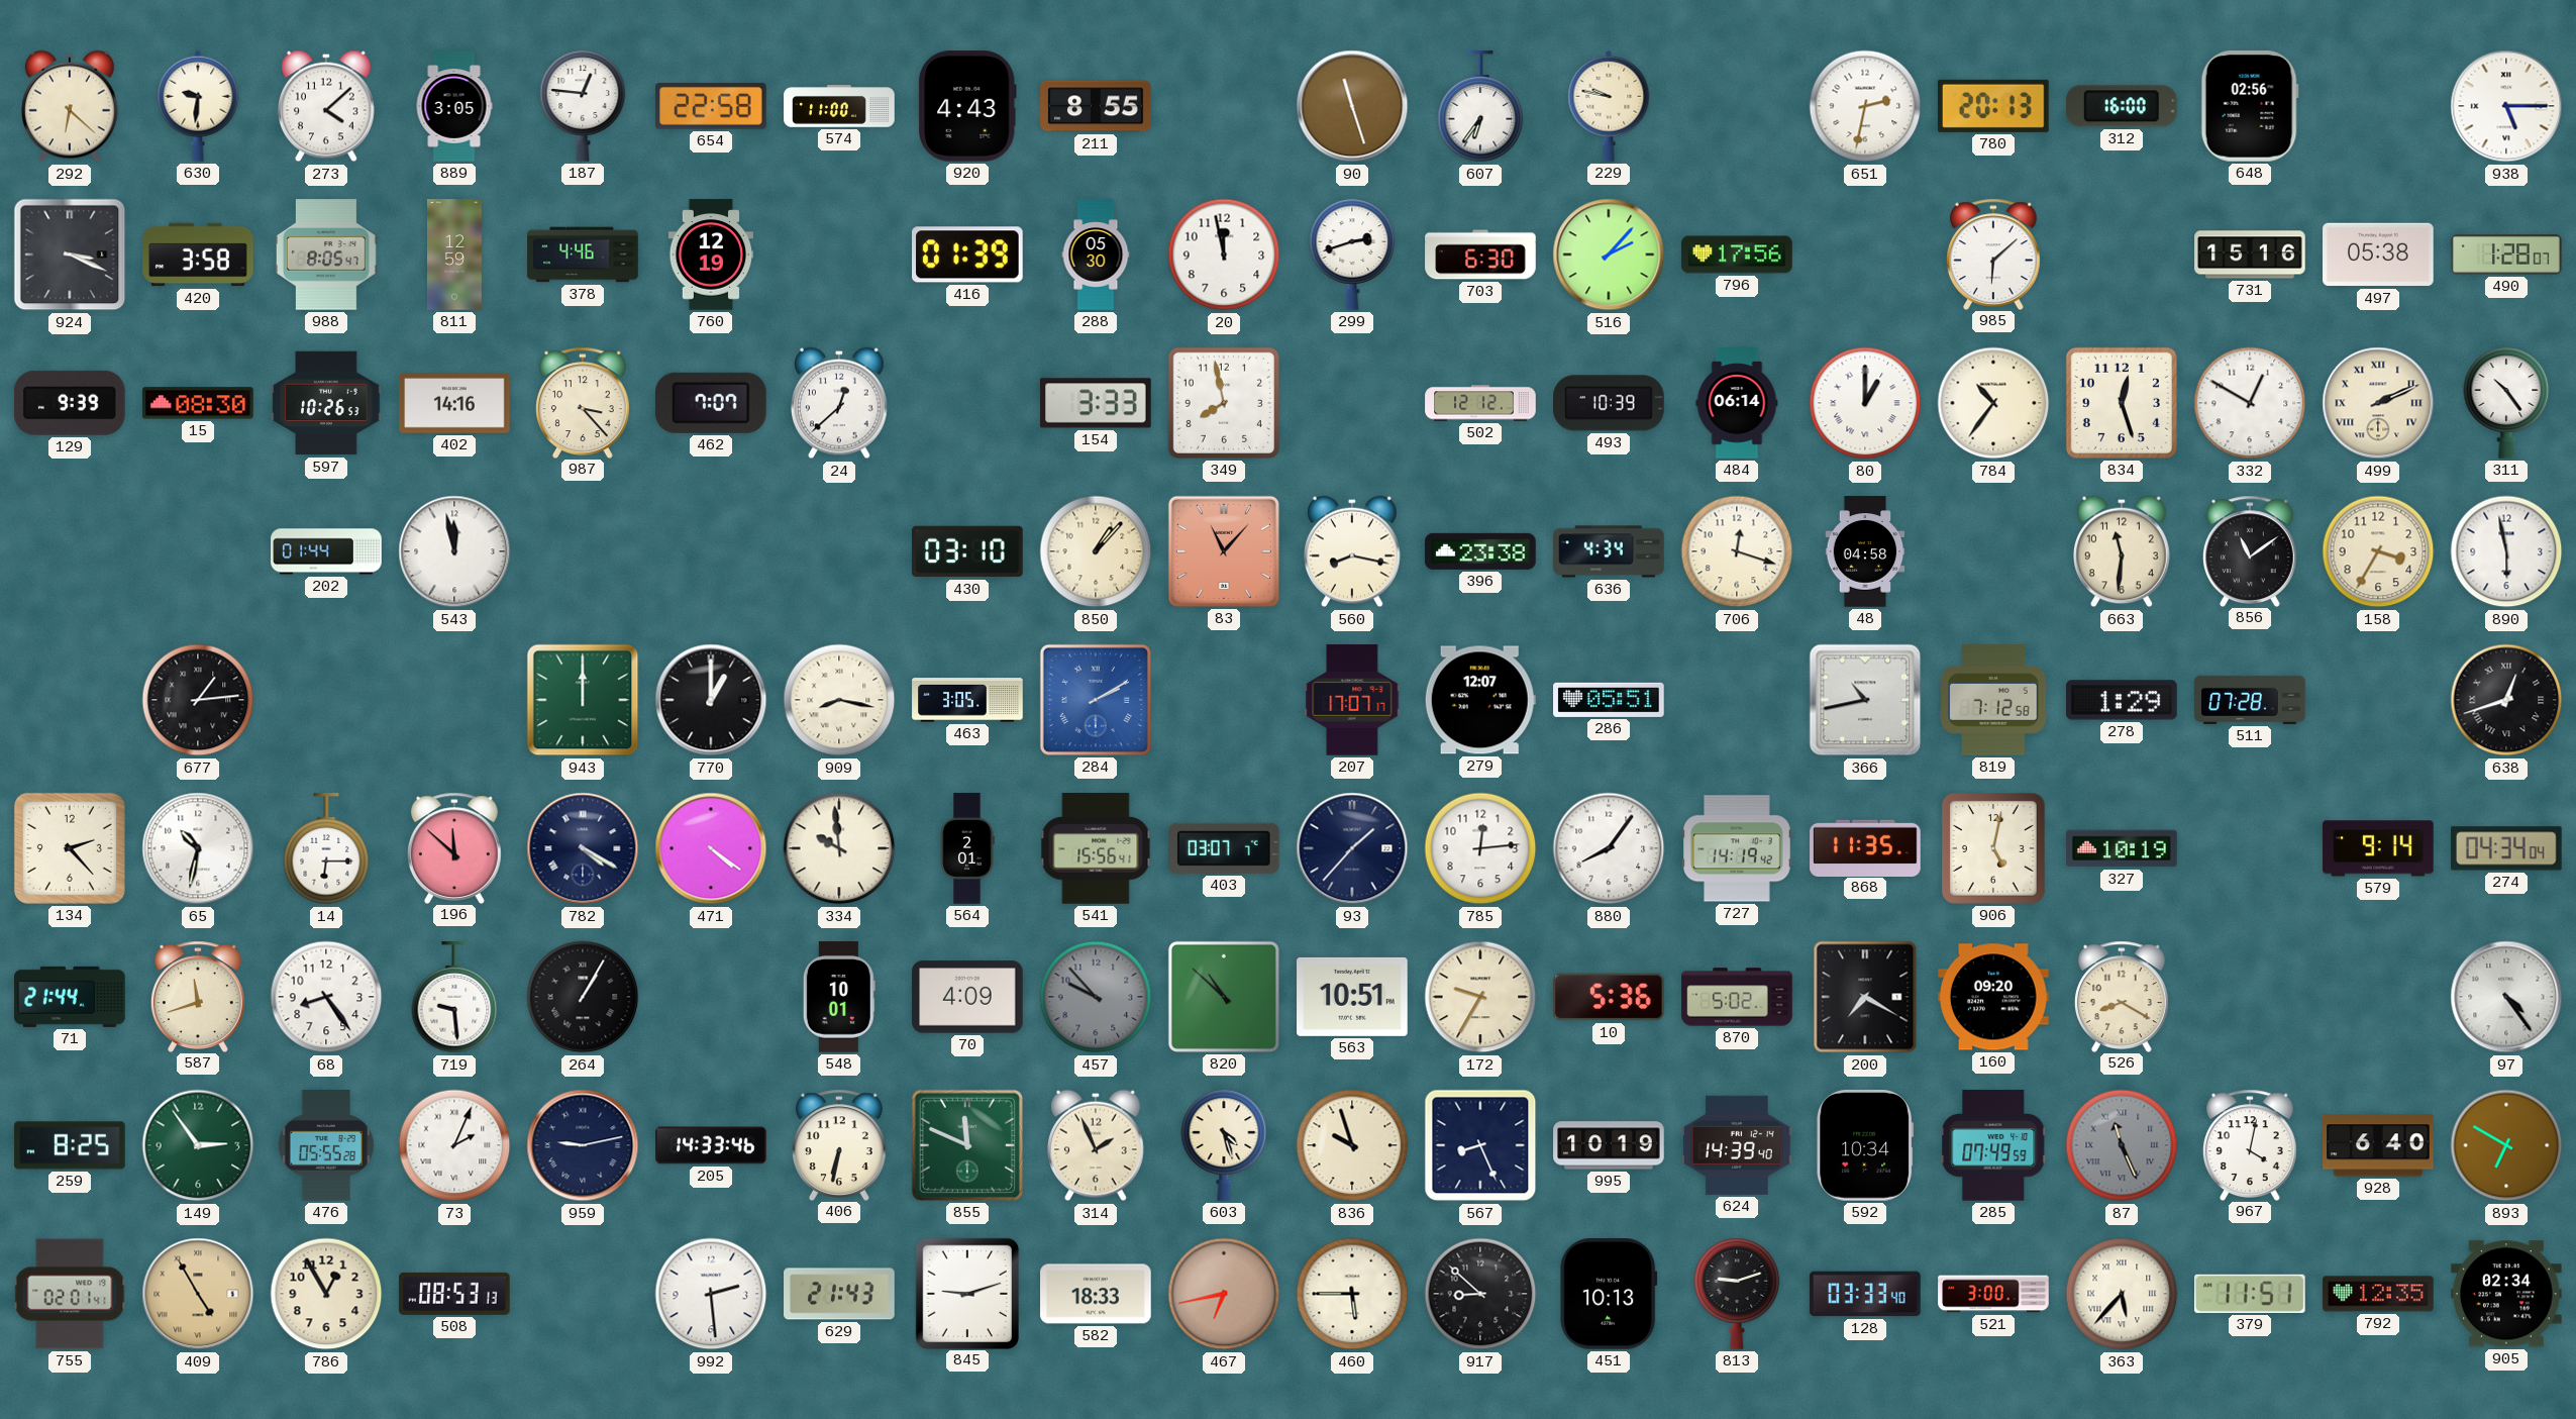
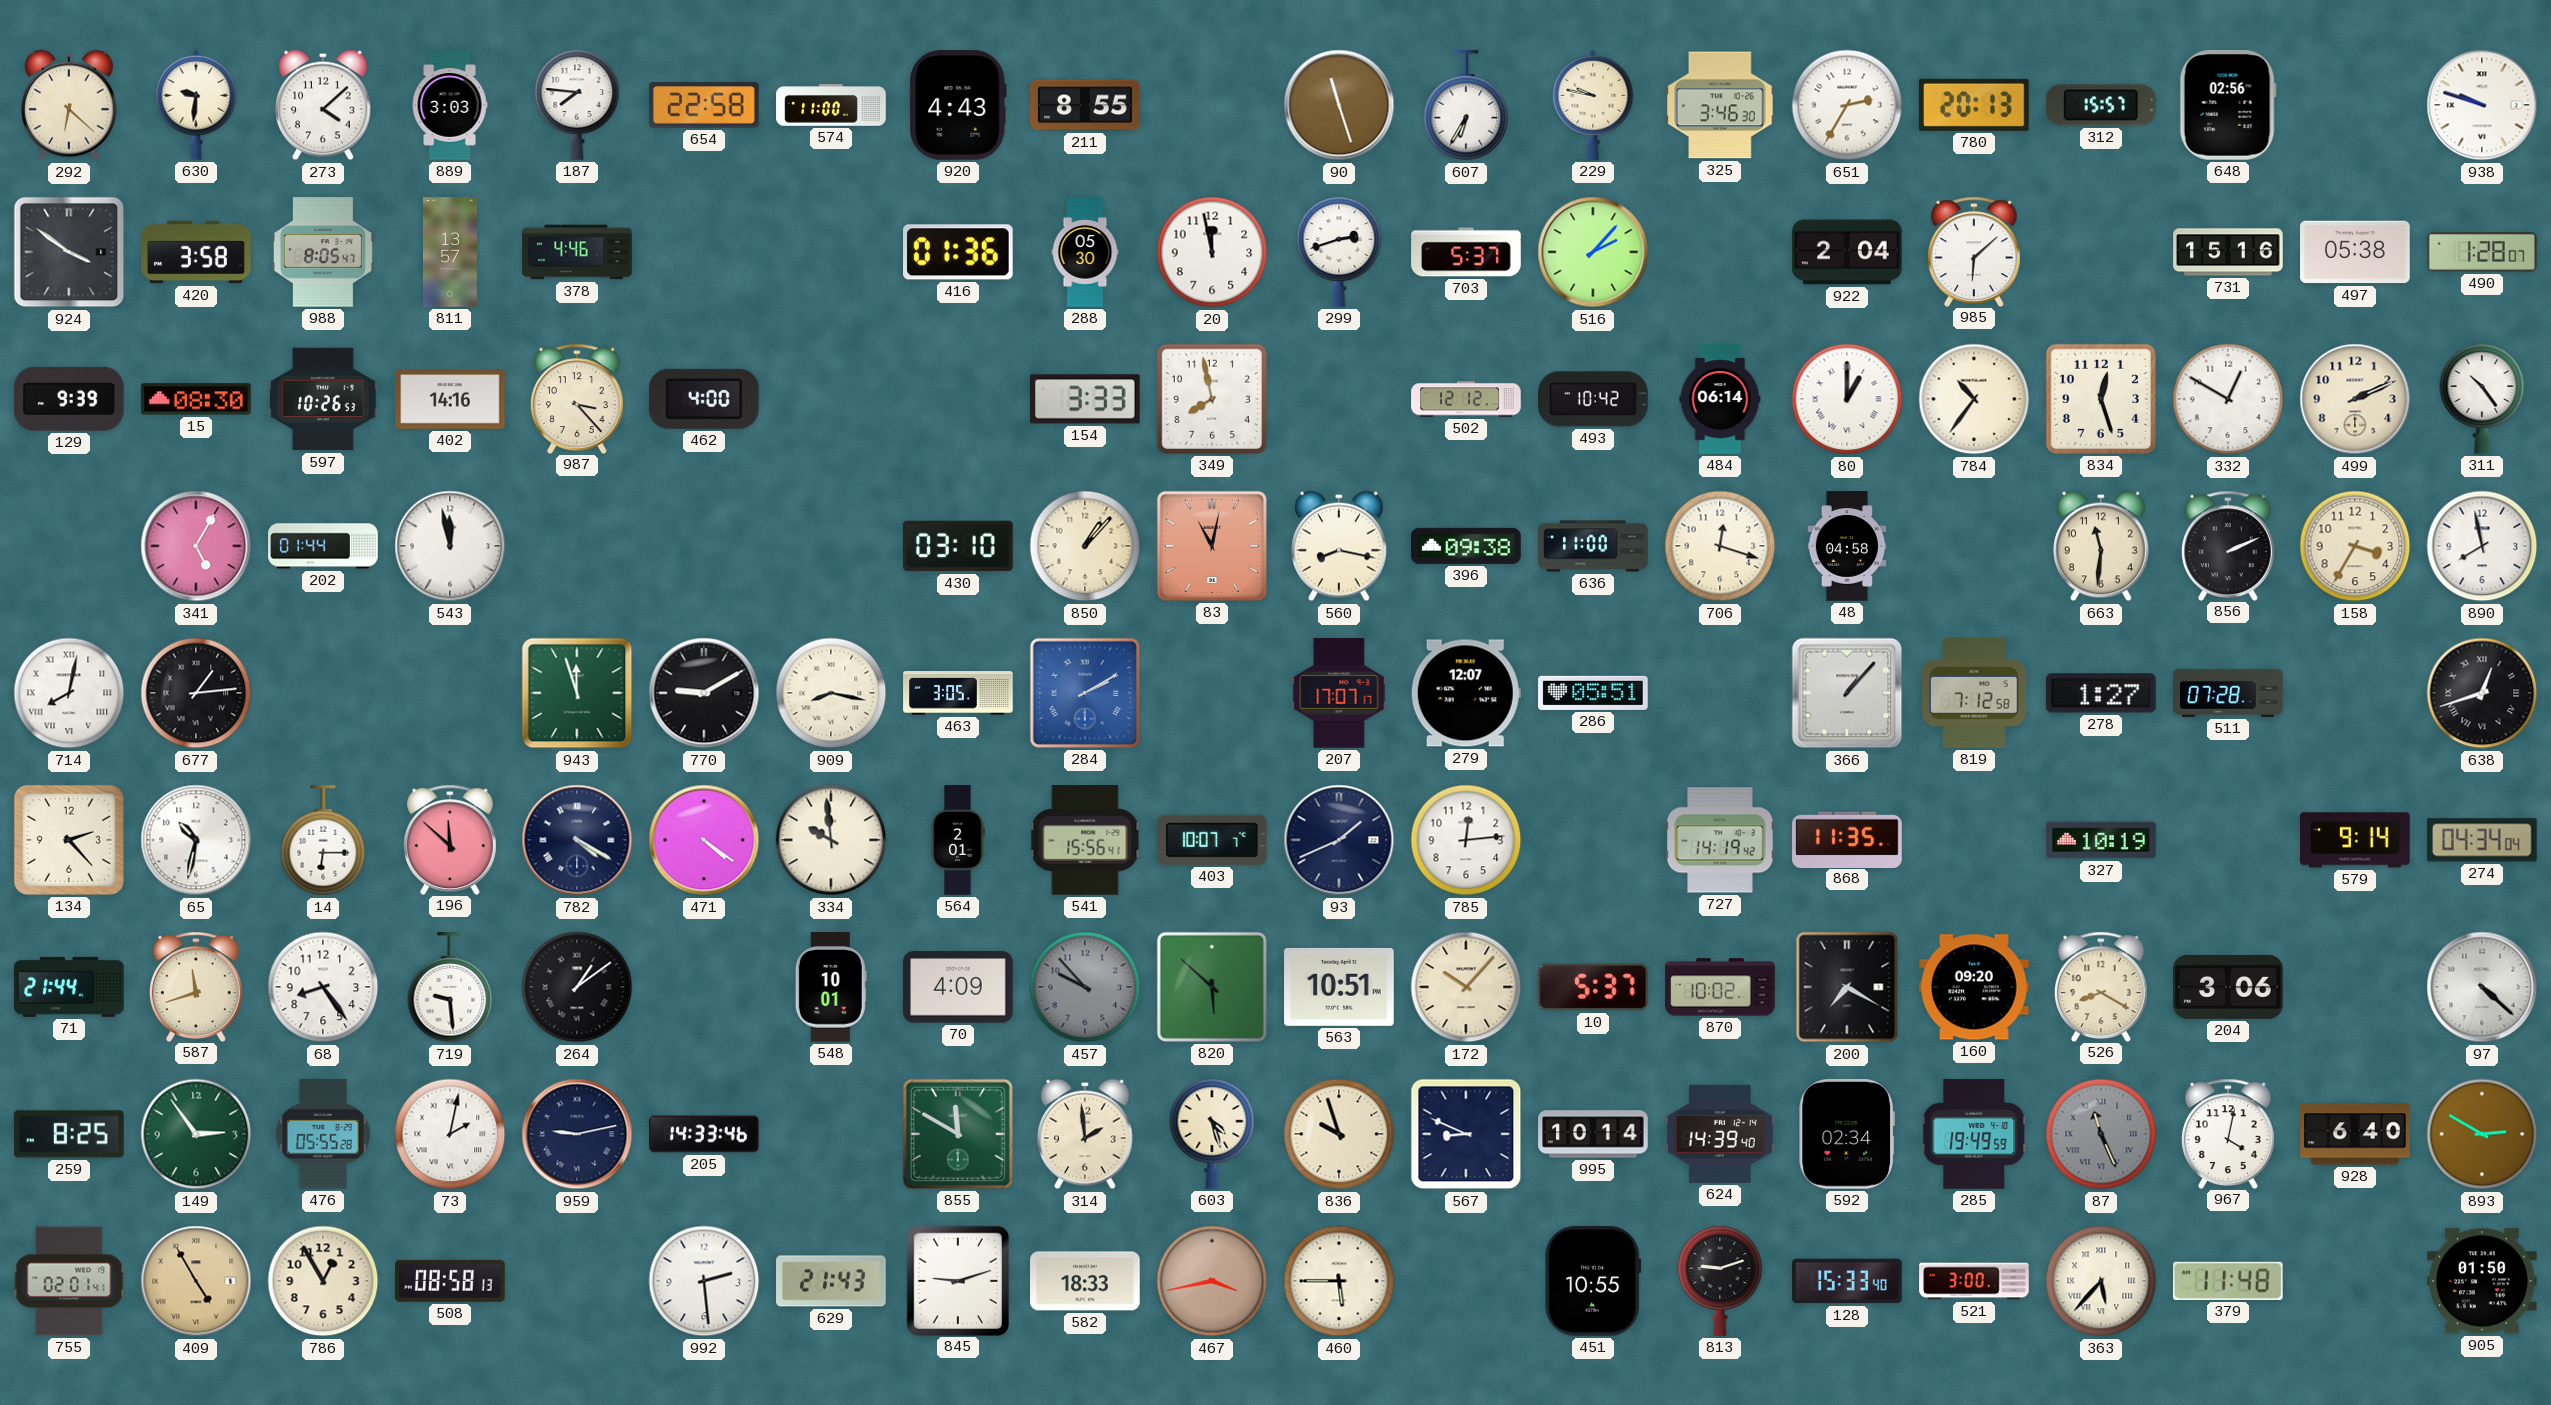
889: 3:05 -> 3:03
187: 12:46 -> 7:46
607: 6:36 -> 6:35
325: none -> 3:46
651: 2:32 -> 2:35
312: 16:00 -> 15:57
938: 5:15 -> 9:48
924: 3:19 -> 3:51
811: 12:59 -> 13:57
760: 12:19 -> none
416: 01:39 -> 01:36
703: 6:30 -> 5:37
796: 17:56 -> none
922: none -> 2:04
462: 7:07 -> 4:00
24: 12:38 -> none
493: 10:39 -> 10:42
499 numerals: Roman -> Arabic
341: none -> 5:05
83: 11:07 -> 11:02
396: 23:38 -> 09:38
636: 4:34 -> 11:00
856: 11:09 -> 2:11
890: 5:58 -> 7:58
714: none -> 8:02
943: 12:00 -> 11:57
770: 1:00 -> 9:10
366: 10:43 -> 1:07
278: 1:29 -> 1:27
403: 03:07 -> 10:07
93: 1:37 -> 1:41
880: 8:06 -> none
906: 5:02 -> none
264: 1:05 -> 1:09
820: 10:52 -> 5:52
172: 9:35 -> 10:07
10: 5:36 -> 5:37
870: 5:02 -> 10:02
204: none -> 3:06
97: 4:24 -> 4:22
73: 2:04 -> 2:02
406: 6:32 -> none
855: 11:49 -> 11:50
314: 1:56 -> 1:59
567: 8:26 -> 8:49
995: 10:19 -> 10:14
592: 10:34 -> 02:34
285: 07:49 -> 19:49
893: 6:50 -> 2:50
508: 08:53 -> 08:58
467: 6:43 -> 3:43
917: 8:52 -> none
451: 10:13 -> 10:55
128: 03:33 -> 15:33
379: 11:51 -> 11:48
792: 12:35 -> none
905: 02:34 -> 01:50
